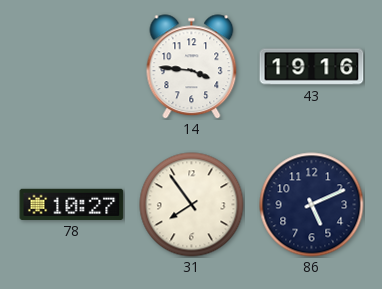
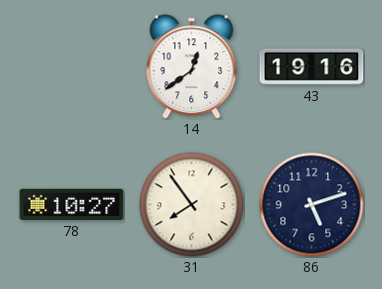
14: 3:46 -> 12:39
86: 5:11 -> 5:12
